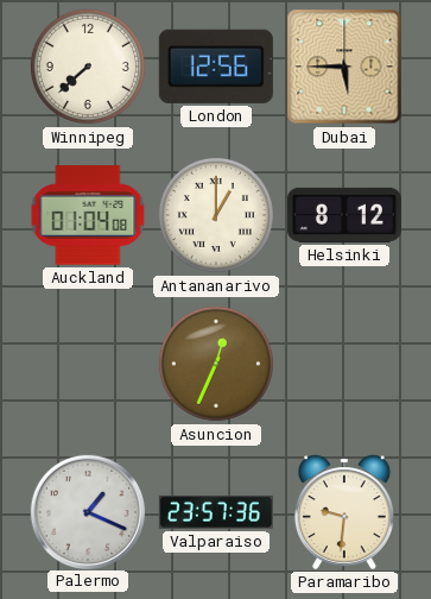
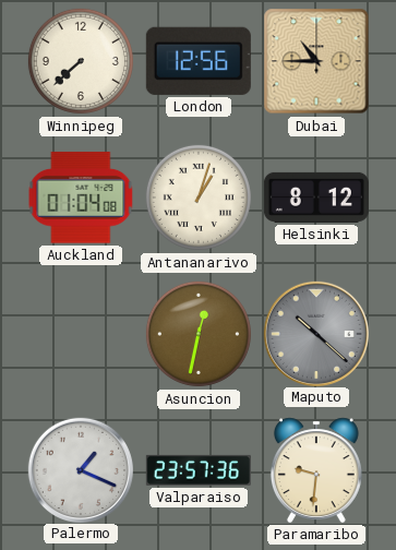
Dubai: 5:45 -> 10:45
Antananarivo: 1:00 -> 1:03
Asuncion: 12:34 -> 12:32
Maputo: none -> 10:22
